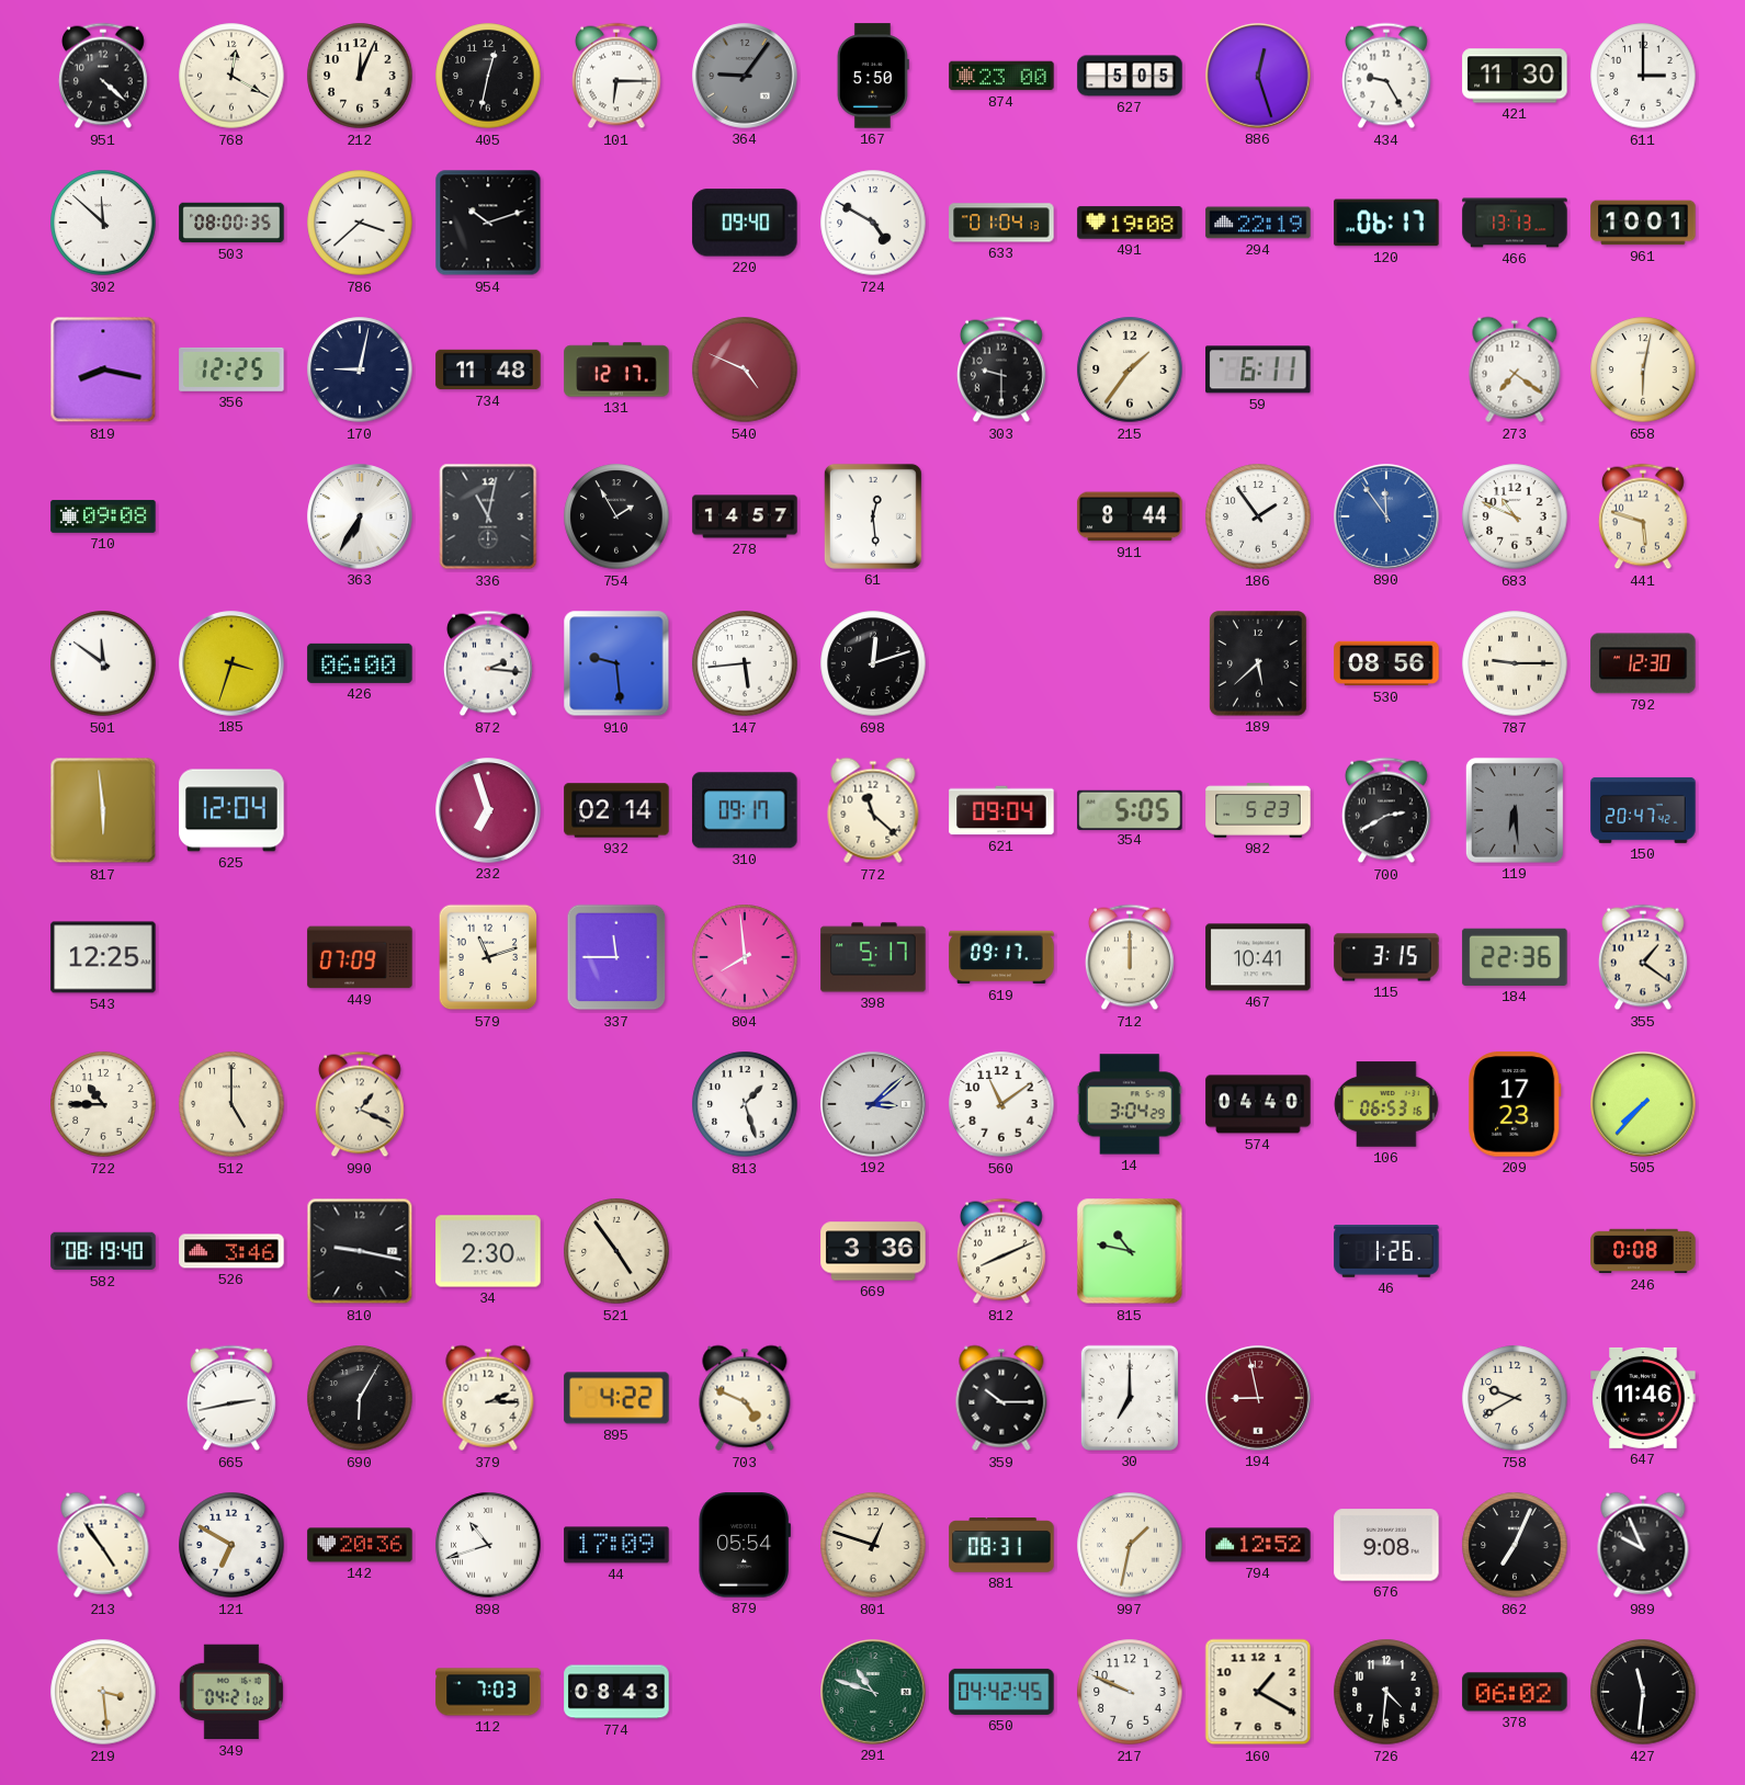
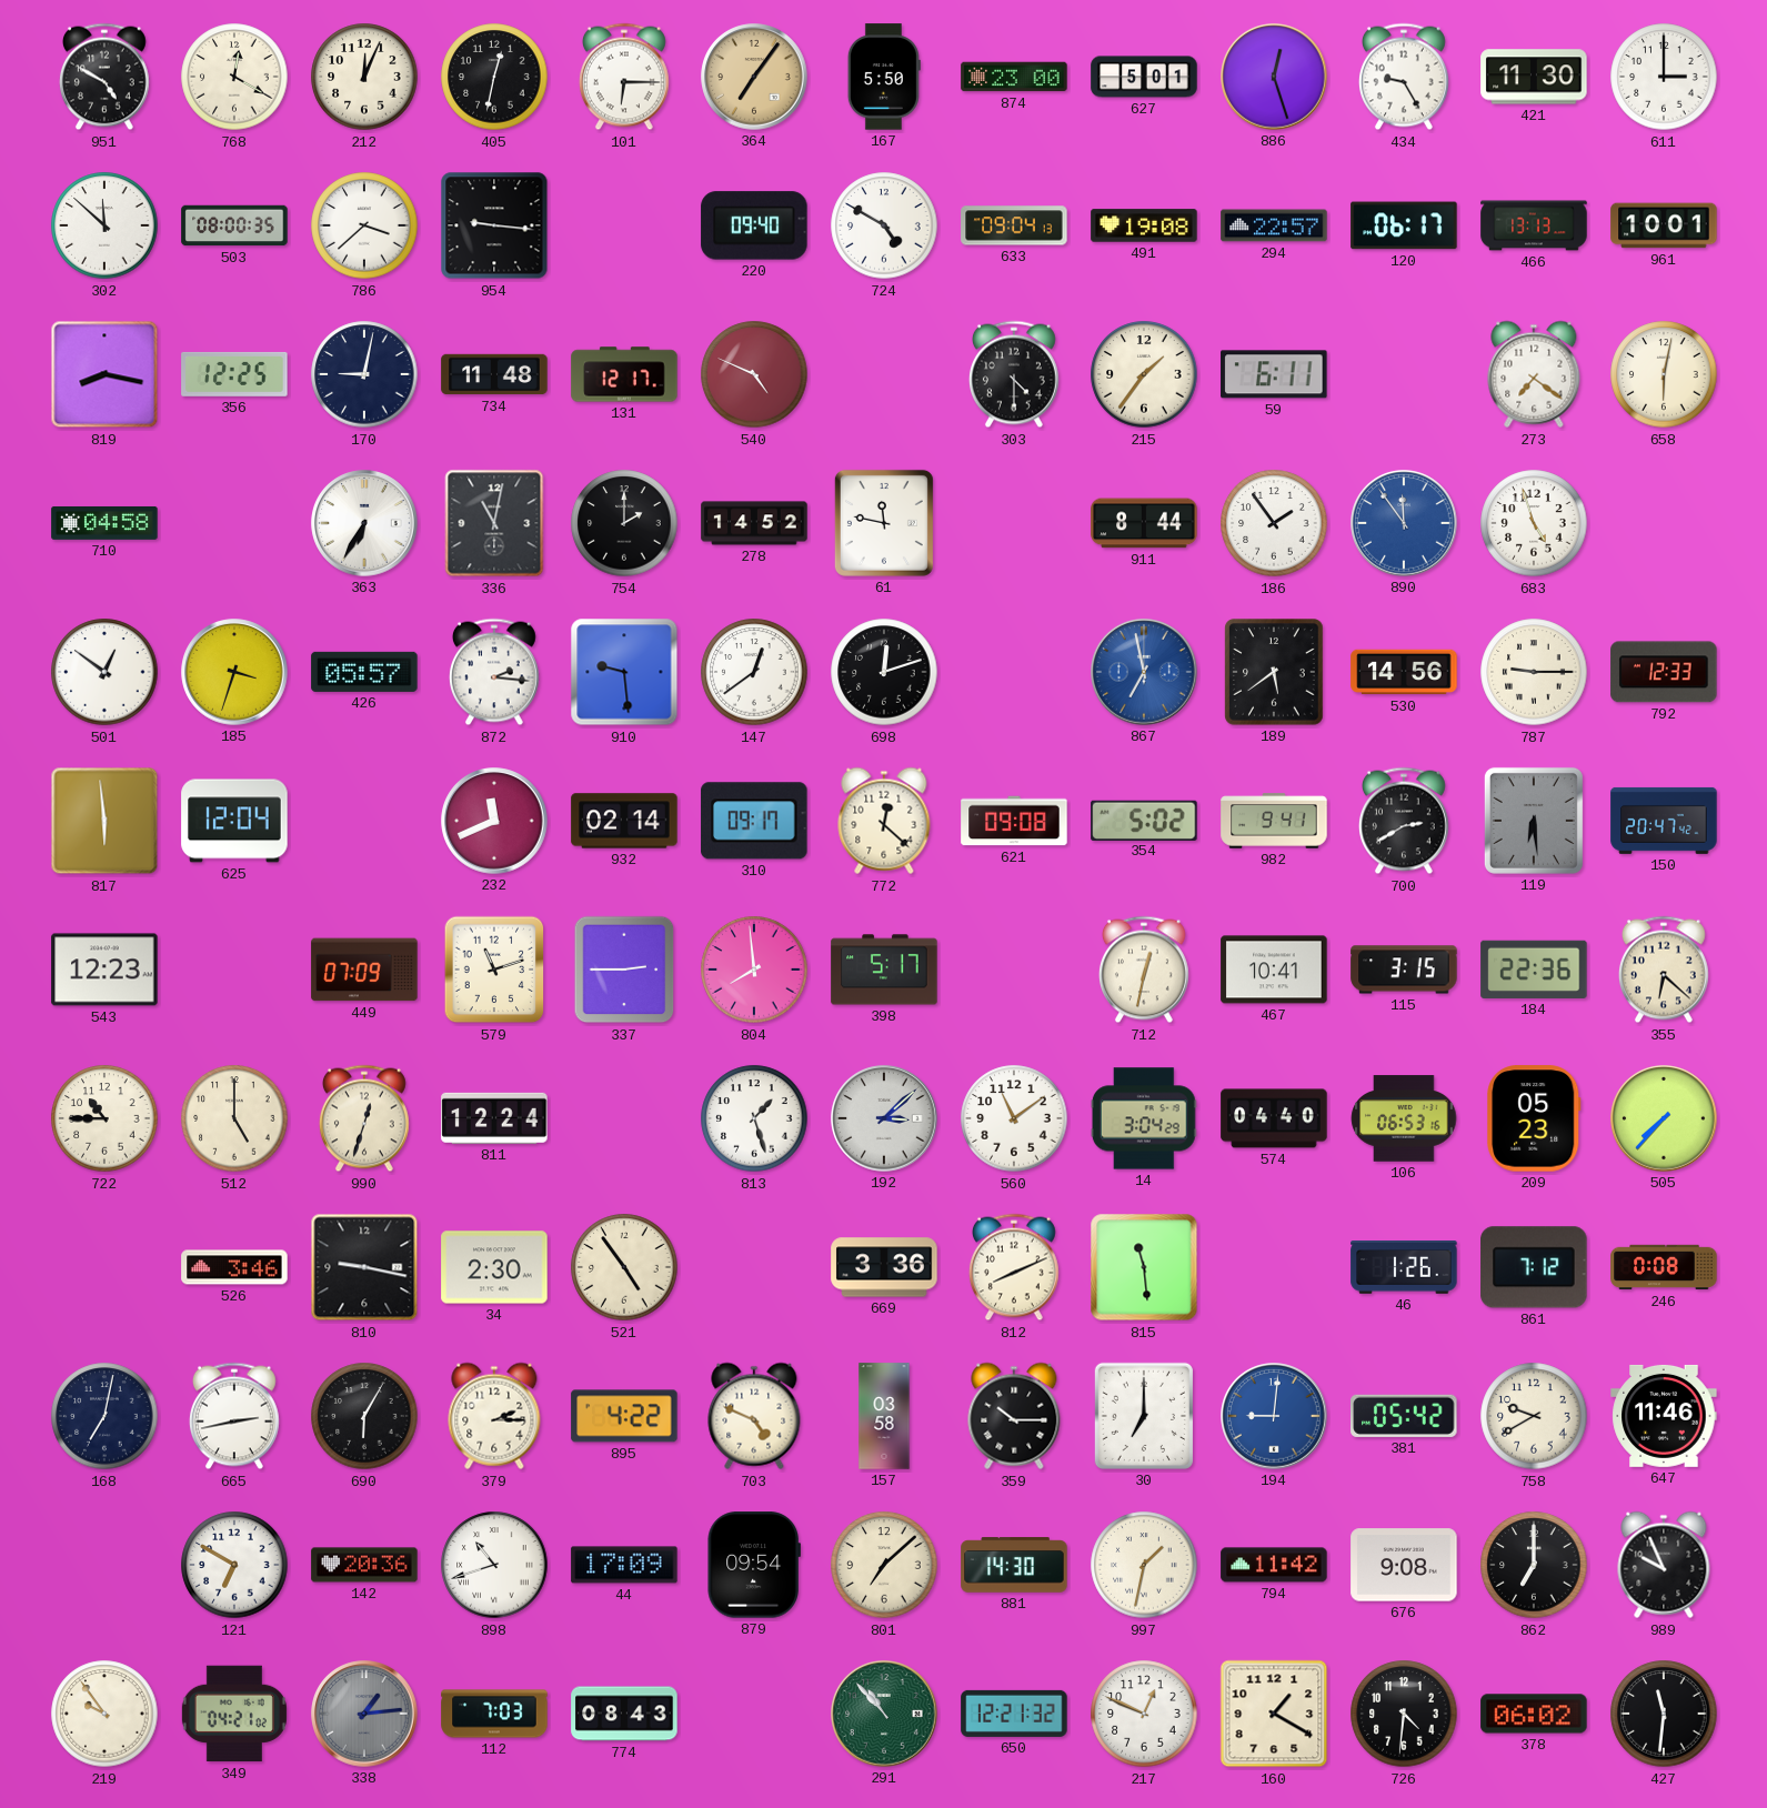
951: 4:22 -> 4:50
364: 9:06 -> 7:06
364 dial: grey -> champagne
627: 5:05 -> 5:01
954: 10:12 -> 9:16
633: 01:04 -> 09:04
294: 22:19 -> 22:57
303: 9:30 -> 4:30
710: 09:08 -> 04:58
754: 1:55 -> 2:00
278: 14:57 -> 14:52
61: 12:29 -> 11:47
683: 10:49 -> 4:57
441: 5:48 -> none
501: 11:51 -> 12:51
426: 06:00 -> 05:57
147: 5:44 -> 12:39
867: none -> 6:58
189: 5:38 -> 5:39
530: 08:56 -> 14:56
792: 12:30 -> 12:33
232: 6:57 -> 11:41
772: 11:22 -> 12:22
621: 09:04 -> 09:08
354: 5:05 -> 5:02
982: 5:23 -> 9:41
543: 12:25 -> 12:23
337: 11:45 -> 2:45
619: 09:17 -> none
712: 12:00 -> 12:32
355: 1:21 -> 6:22
990: 1:19 -> 12:33
811: none -> 12:24
209: 17:23 -> 05:23
582: 08:19 -> none
815: 10:47 -> 11:29
861: none -> 7:12
168: none -> 7:02
157: none -> 03:58
194: 8:58 -> 9:01
194 dial: burgundy -> blue
381: none -> 05:42
213: 4:54 -> none
879: 05:54 -> 09:54
801: 12:48 -> 7:08
881: 08:31 -> 14:30
794: 12:52 -> 11:42
862: 7:04 -> 7:00
219: 3:29 -> 9:54
338: none -> 1:14
291: 10:48 -> 10:53
650: 04:42 -> 12:21
217: 9:49 -> 12:49
